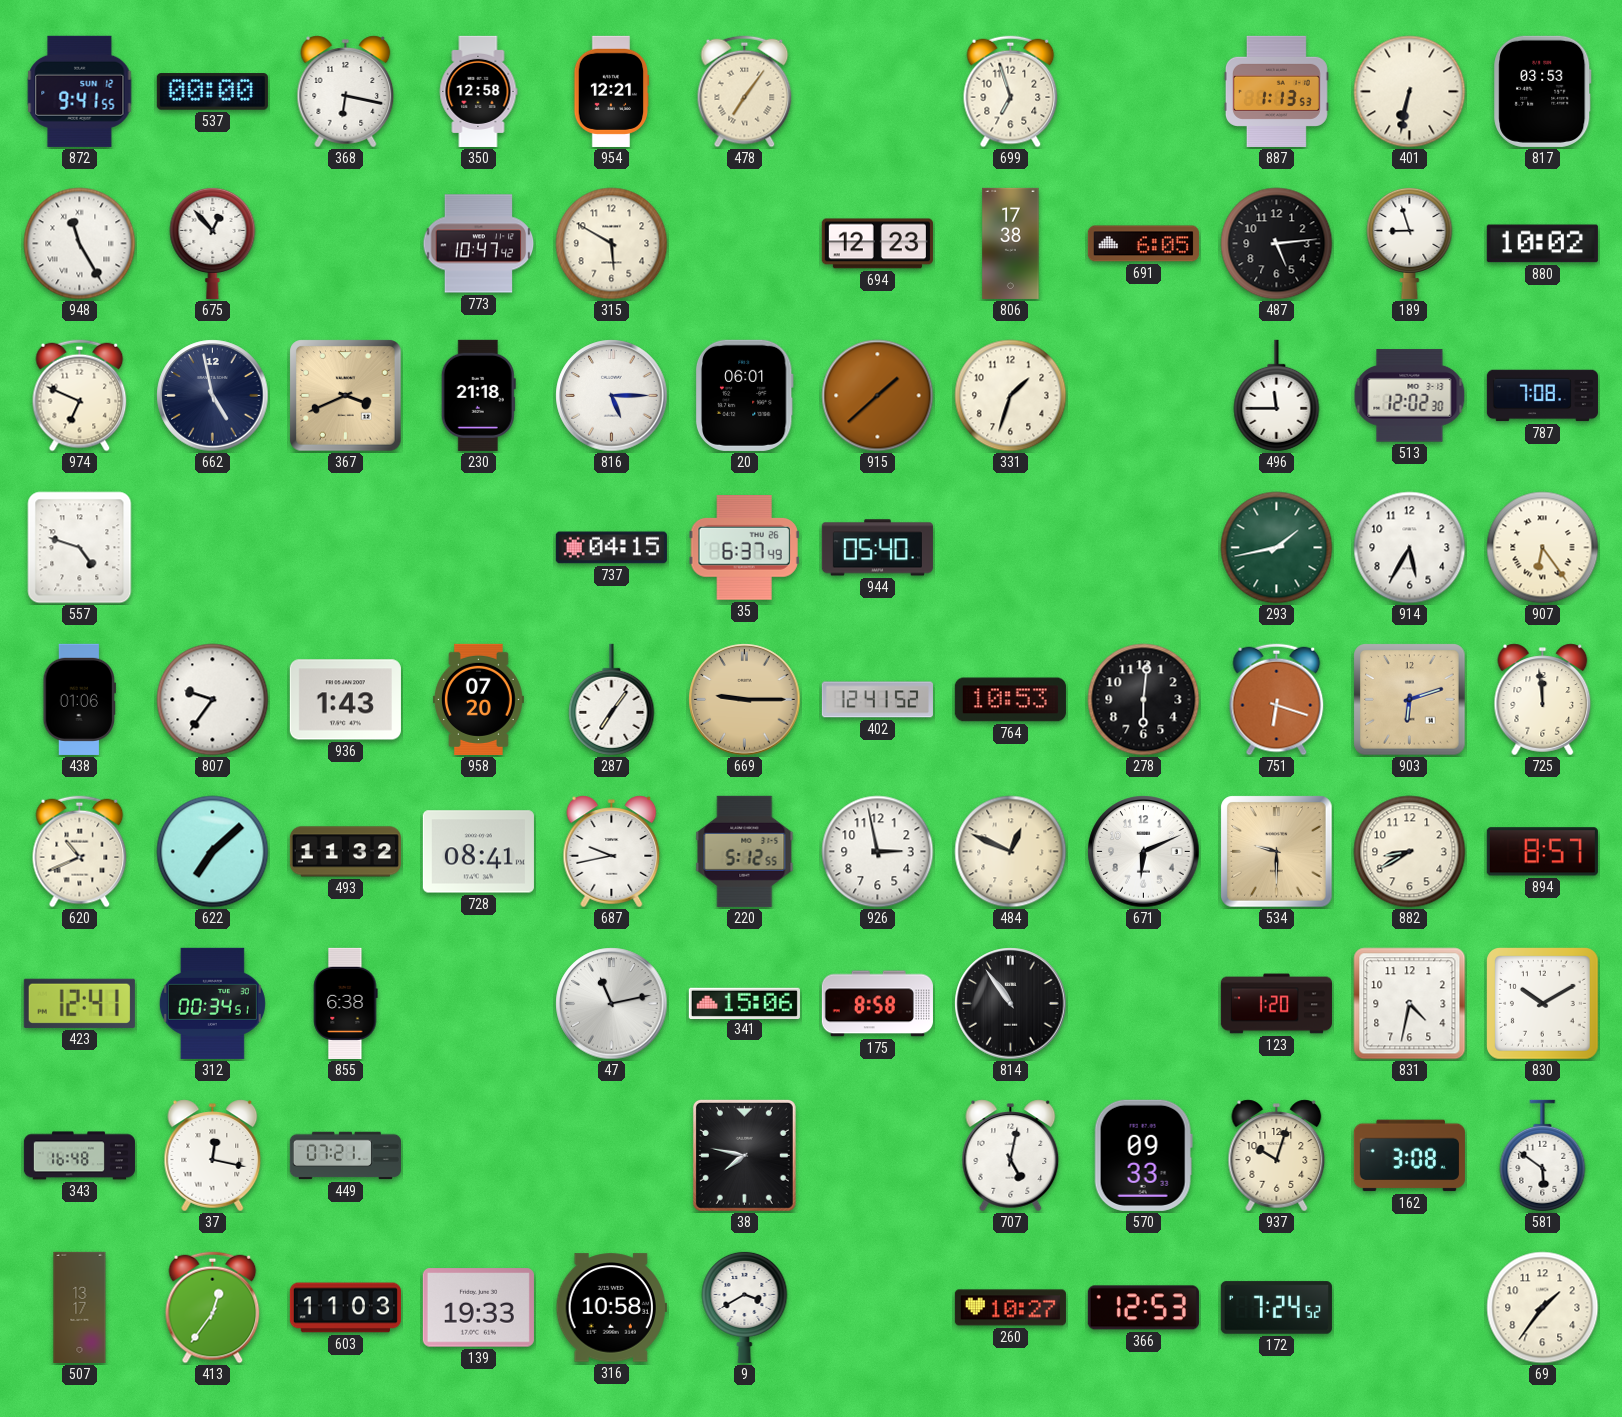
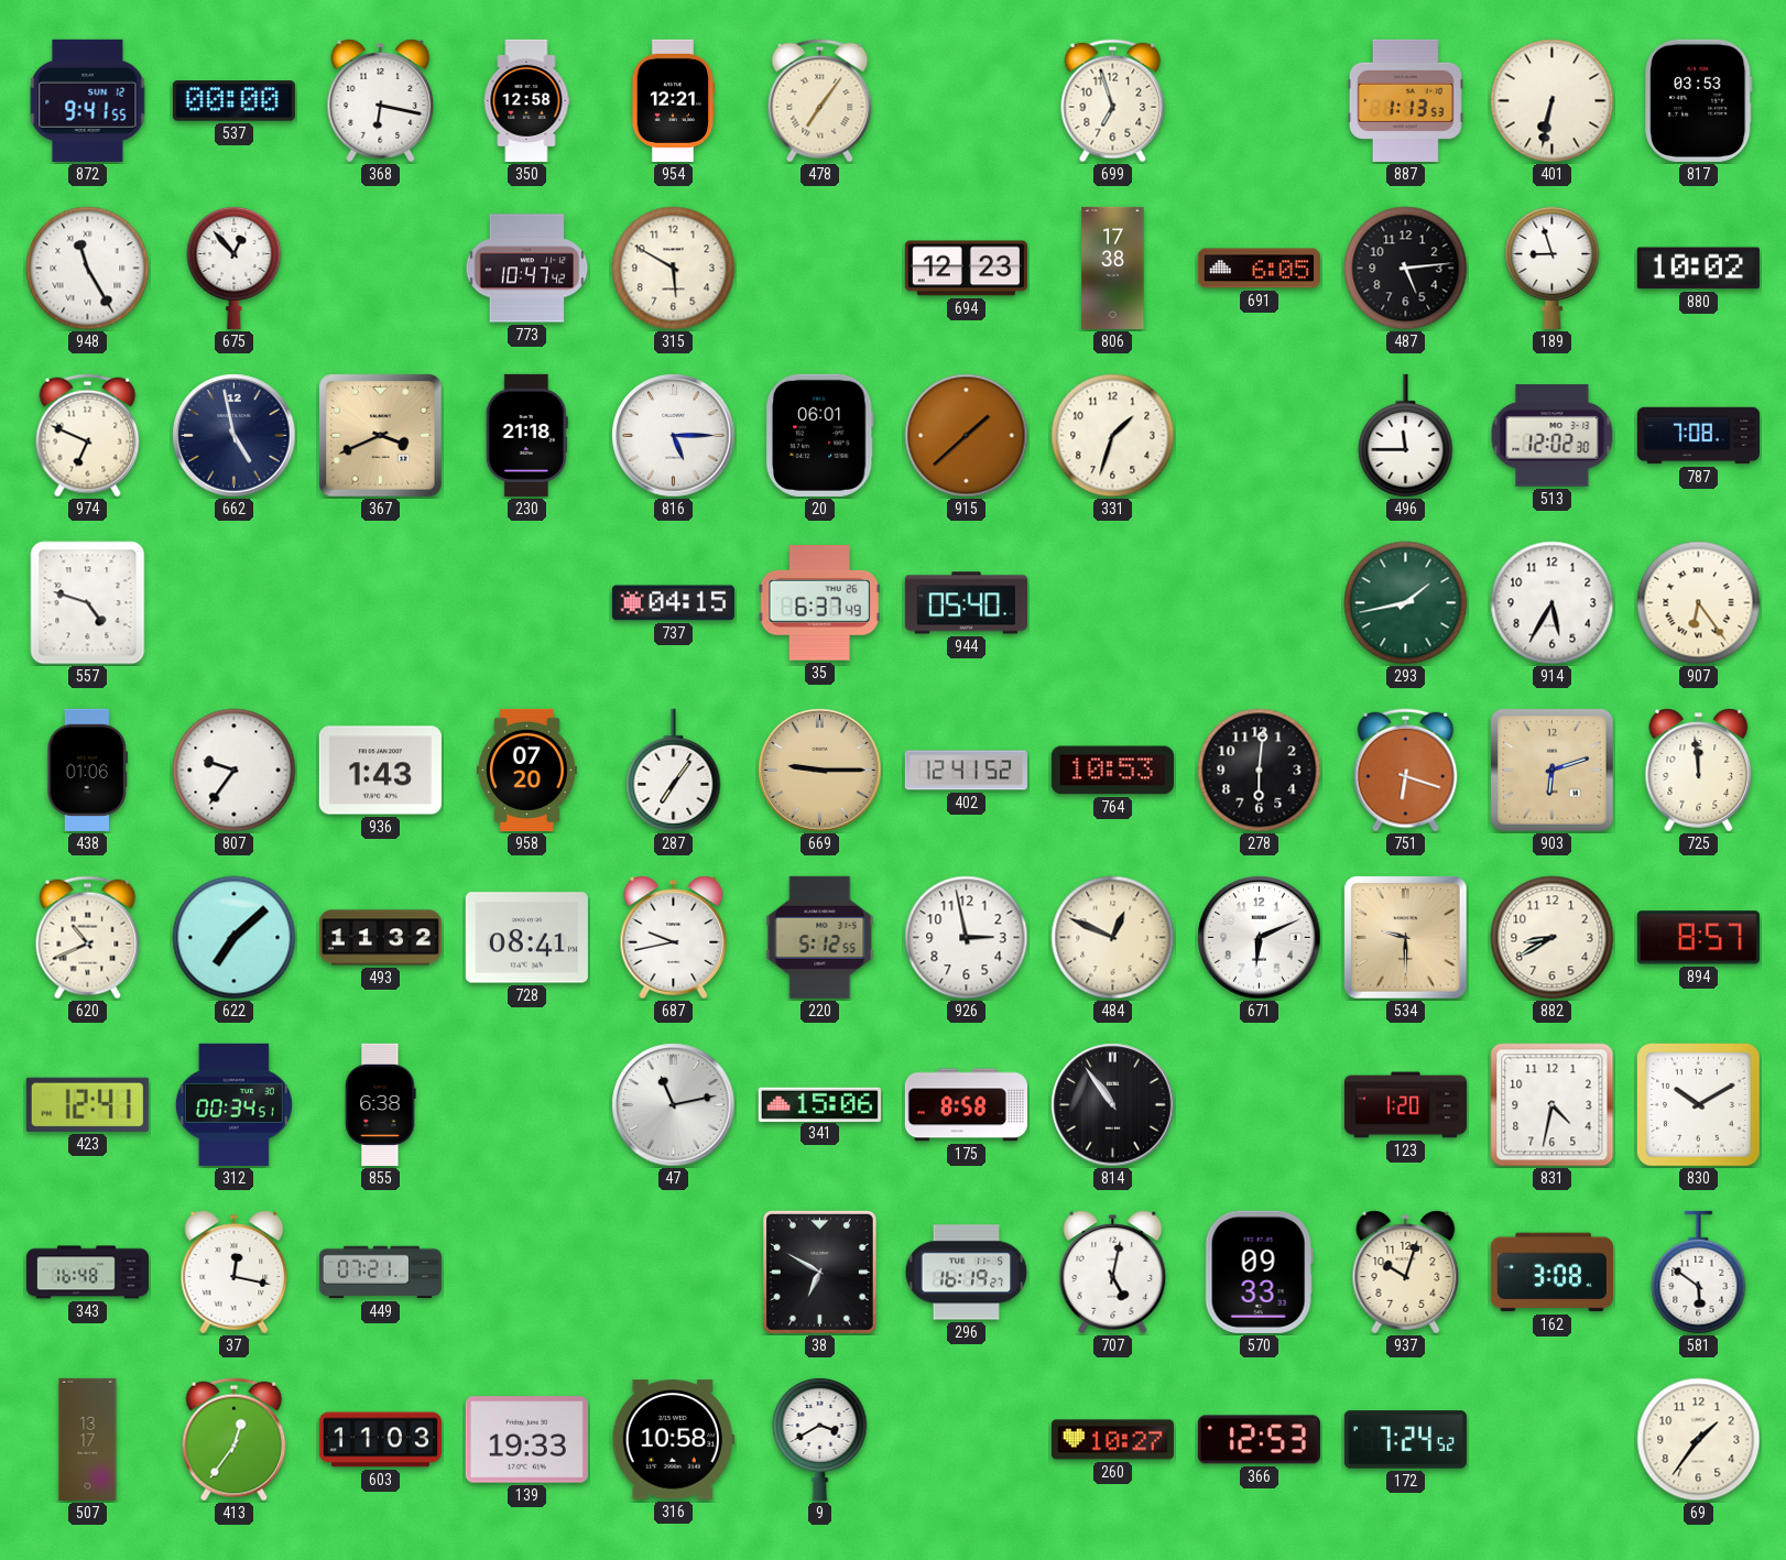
38: 7:47 -> 6:50
296: none -> 16:19
